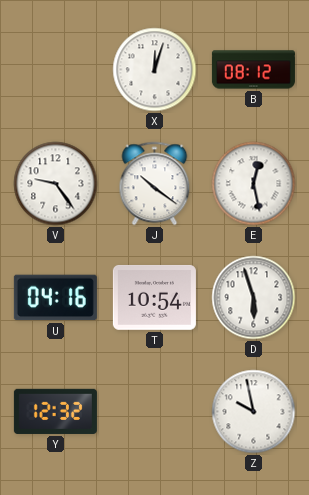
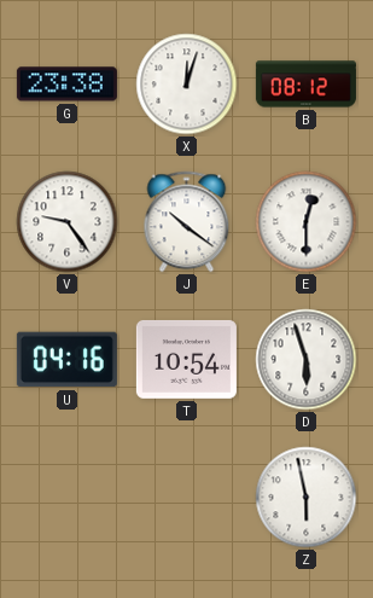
G: none -> 23:38
E: 12:28 -> 12:30
Y: 12:32 -> none
Z: 9:58 -> 5:58
